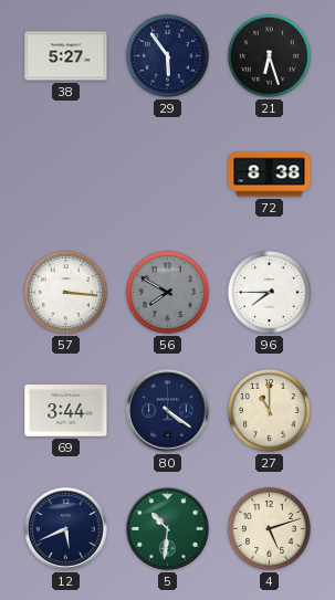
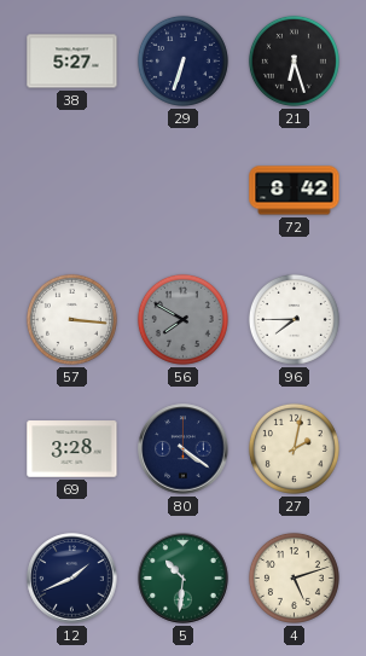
29: 5:54 -> 6:33
72: 8:38 -> 8:42
69: 3:44 -> 3:28
27: 11:00 -> 2:02
12: 5:41 -> 1:41
